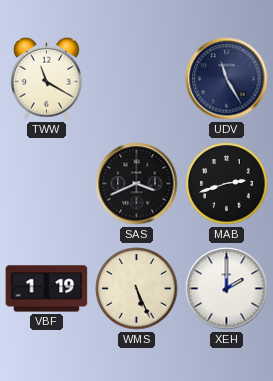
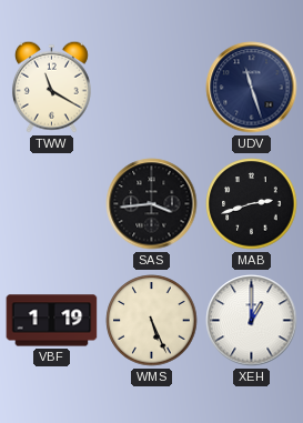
UDV: 11:25 -> 11:27
SAS: 3:41 -> 3:44
XEH: 2:00 -> 1:00
